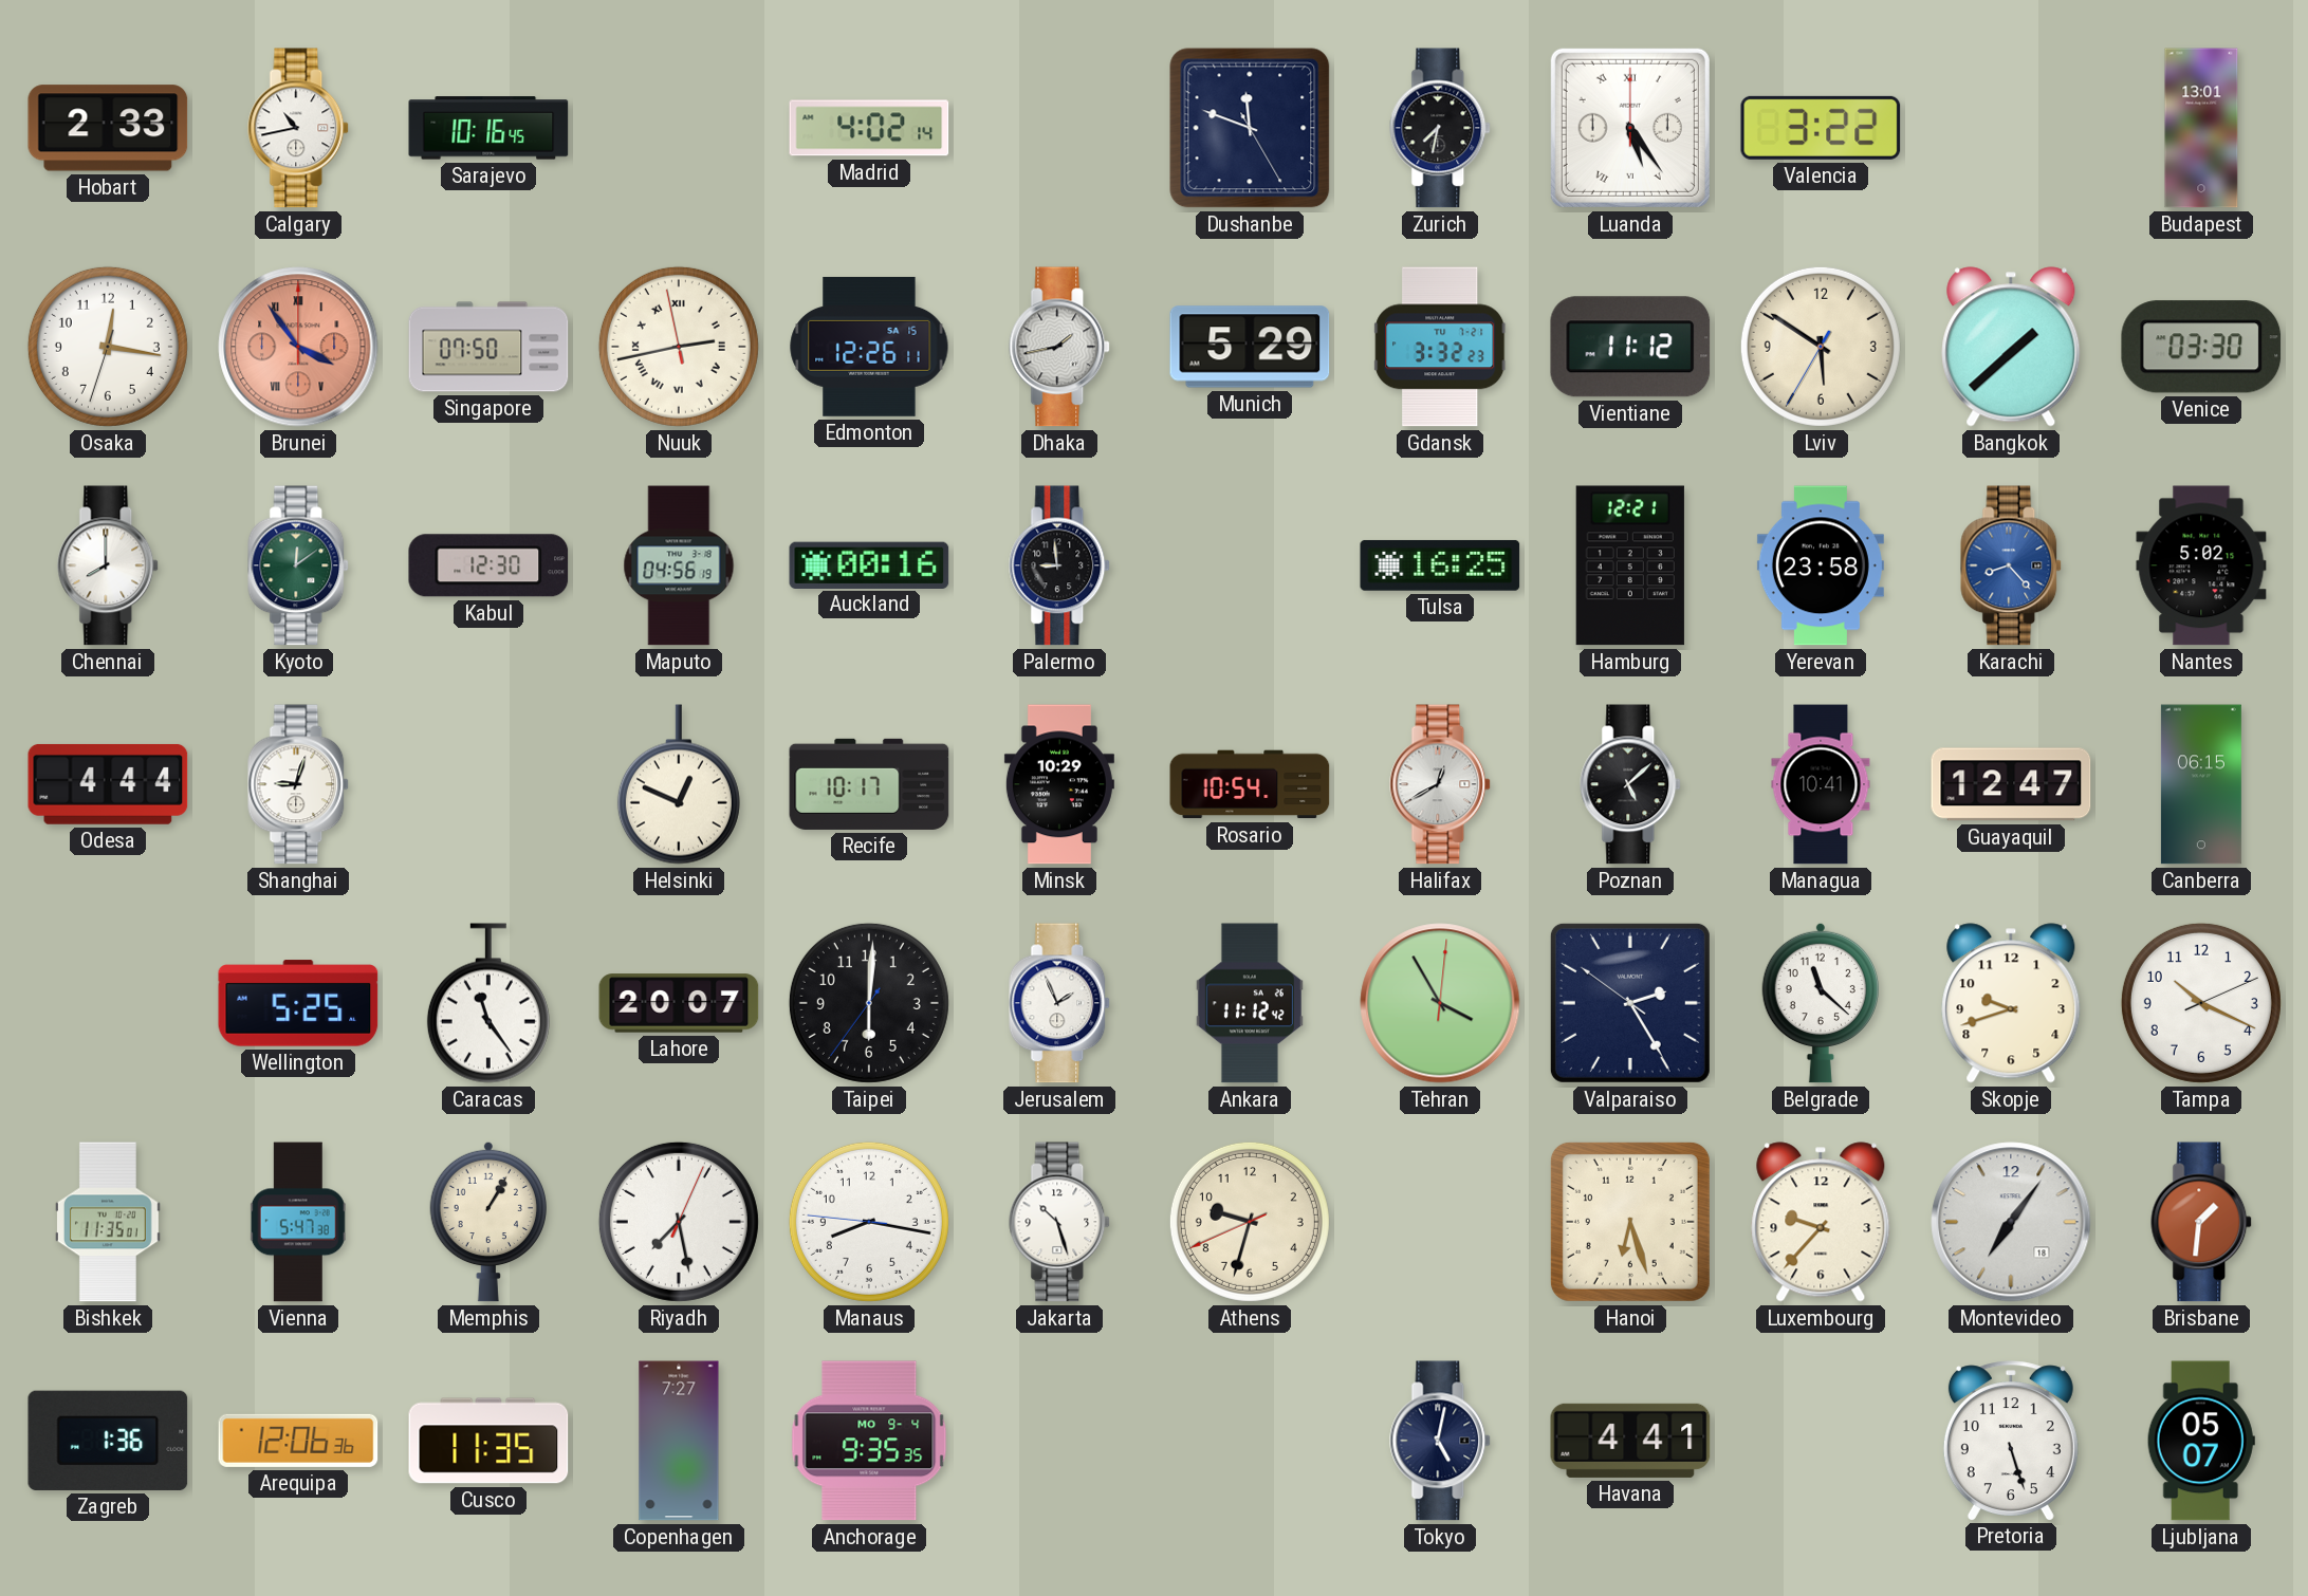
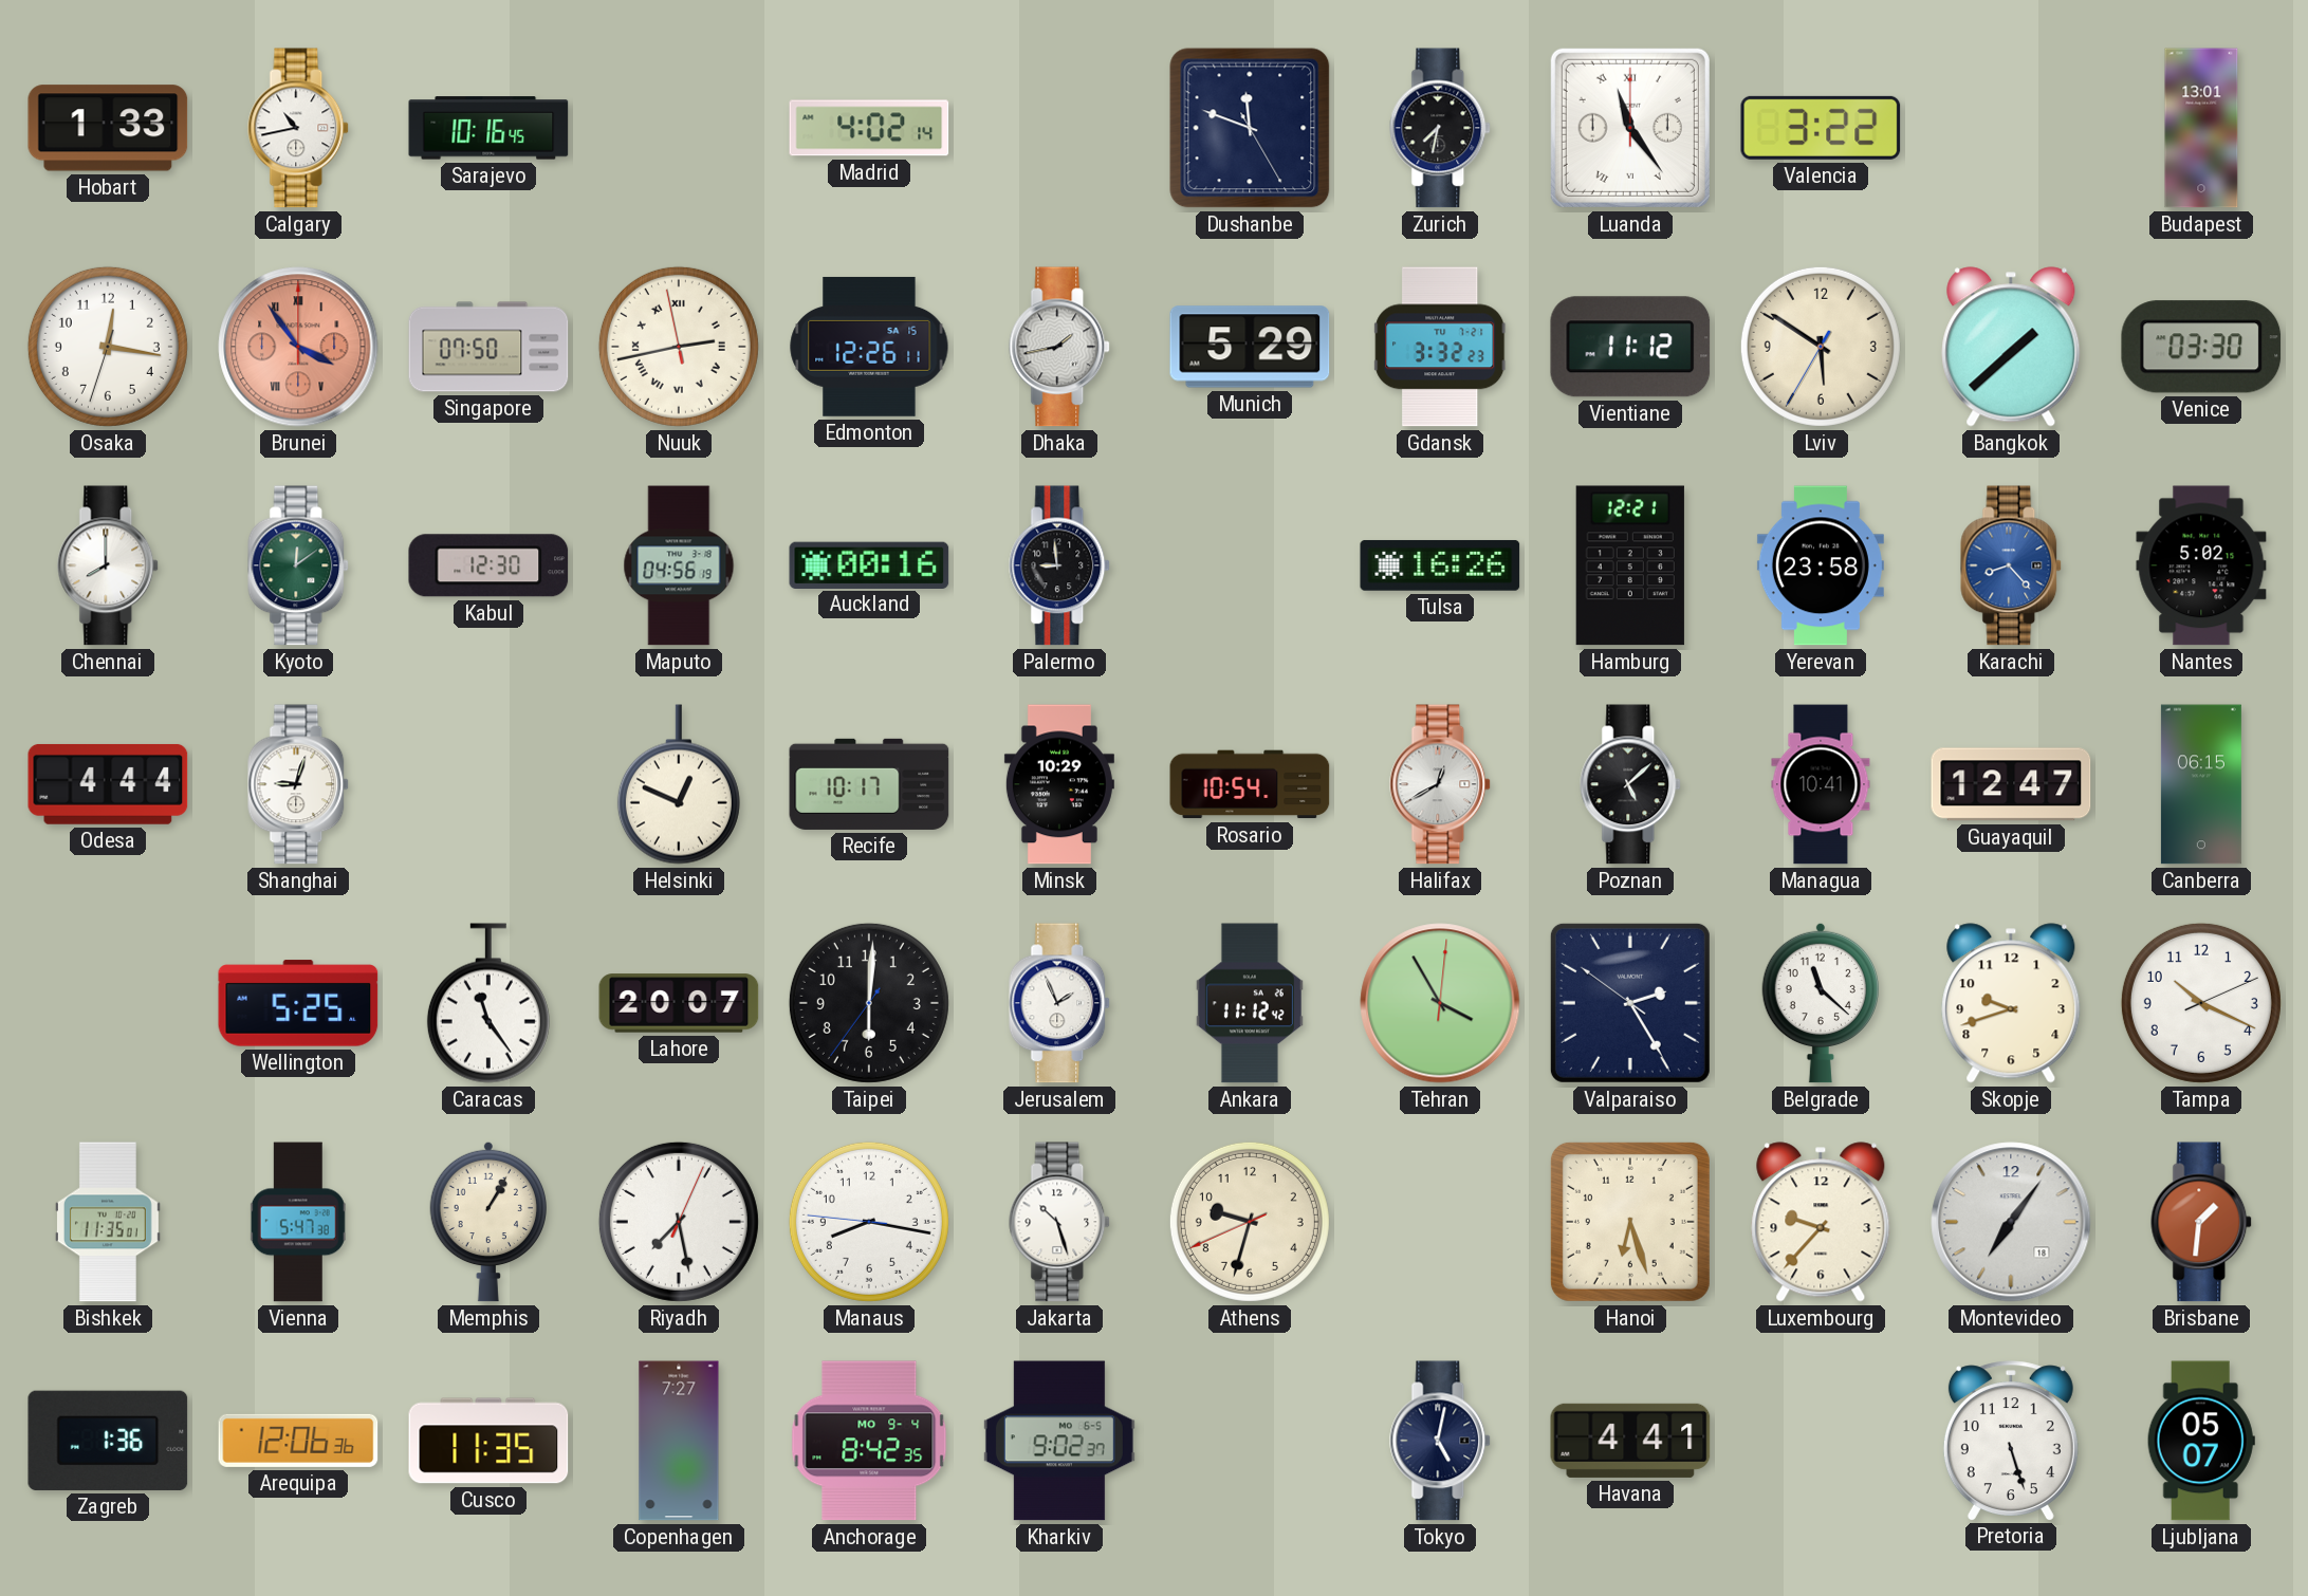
Hobart: 2:33 -> 1:33
Luanda: 5:24 -> 11:24
Tulsa: 16:25 -> 16:26
Anchorage: 9:35 -> 8:42
Kharkiv: none -> 9:02
